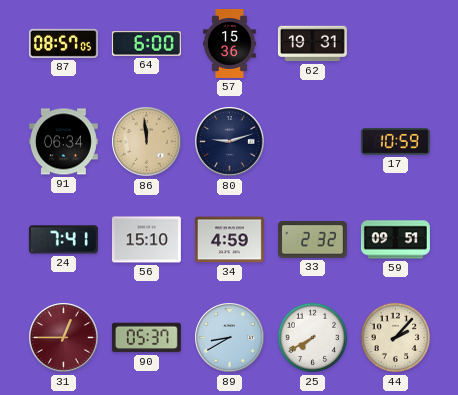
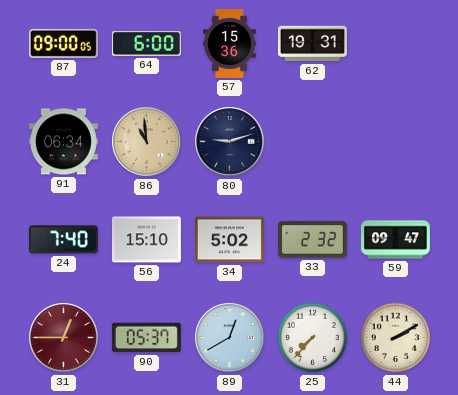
87: 08:57 -> 09:00
86: 11:59 -> 10:59
17: 10:59 -> none
24: 7:41 -> 7:40
34: 4:59 -> 5:02
59: 09:51 -> 09:47
89: 8:40 -> 12:40
25: 7:40 -> 7:37
44: 2:07 -> 2:10
